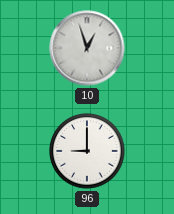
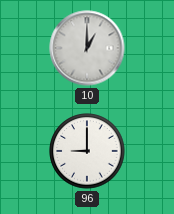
10: 12:57 -> 1:00
